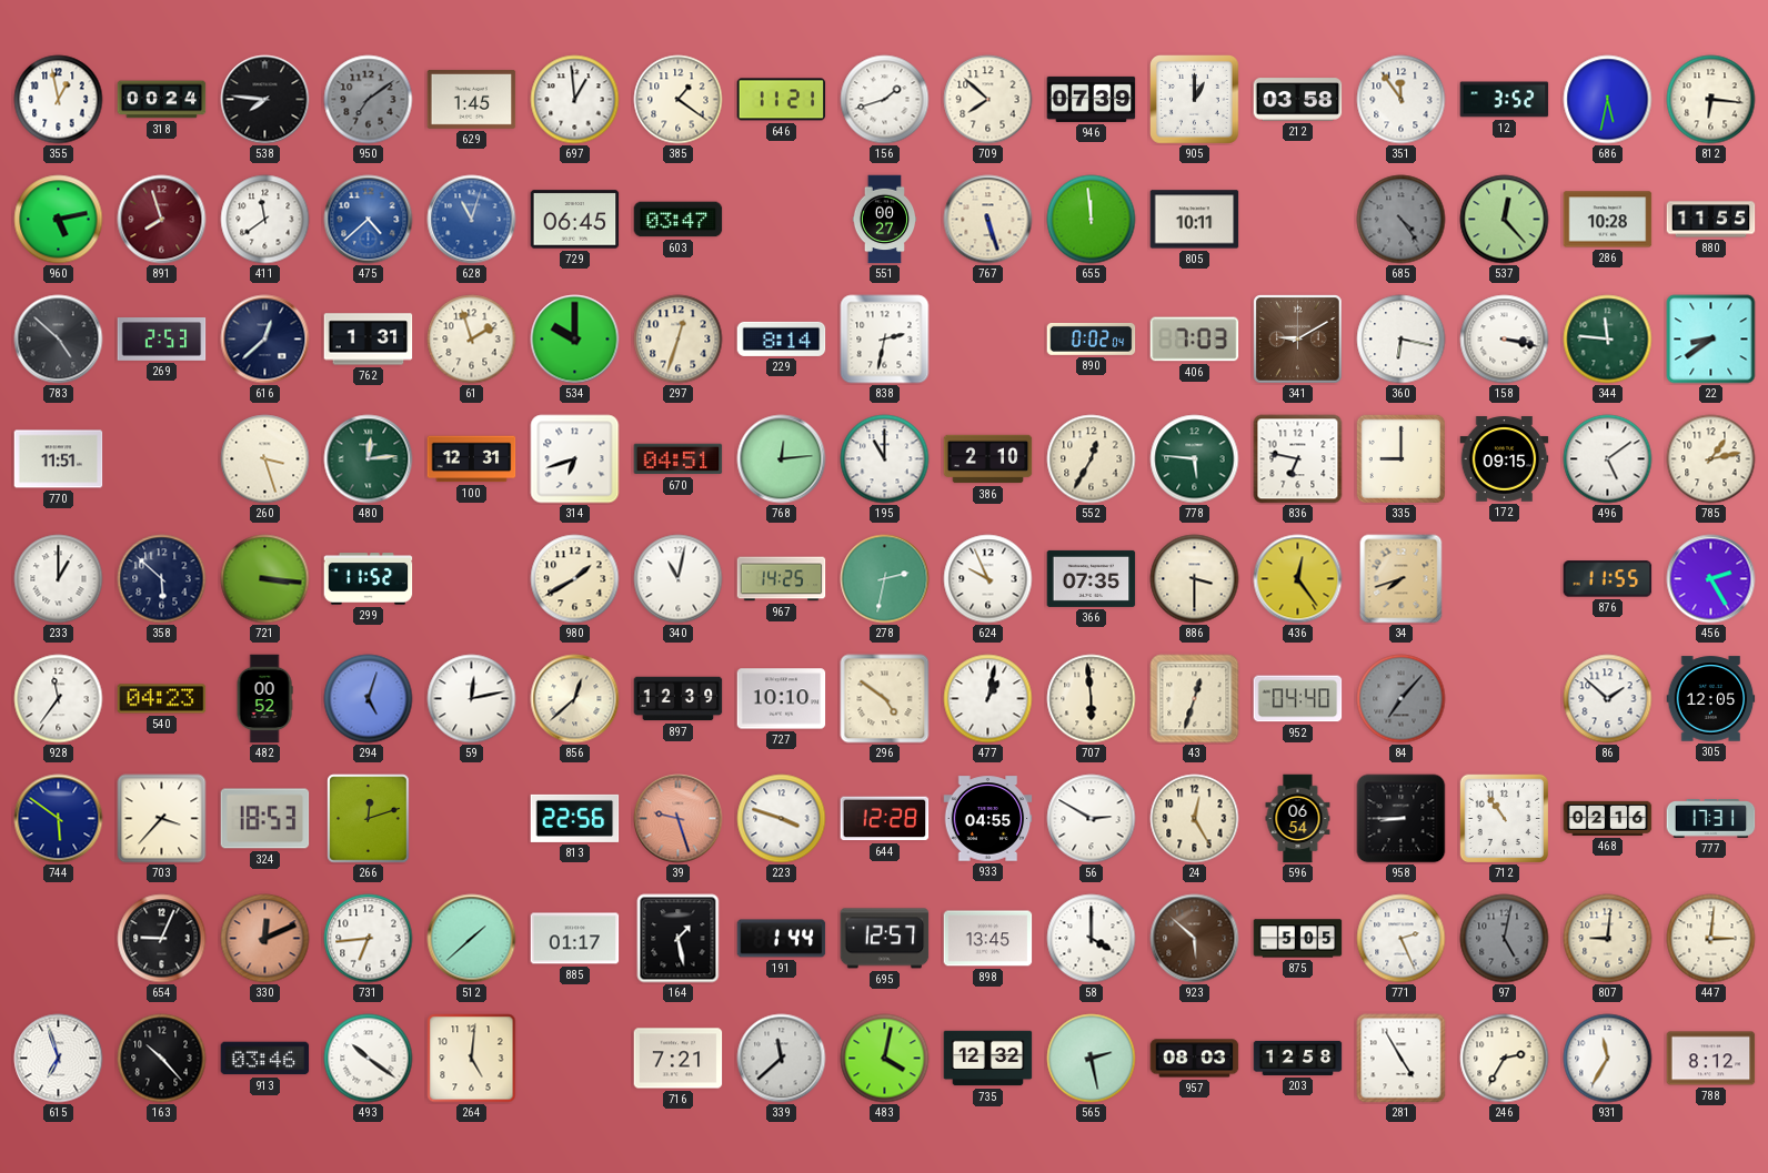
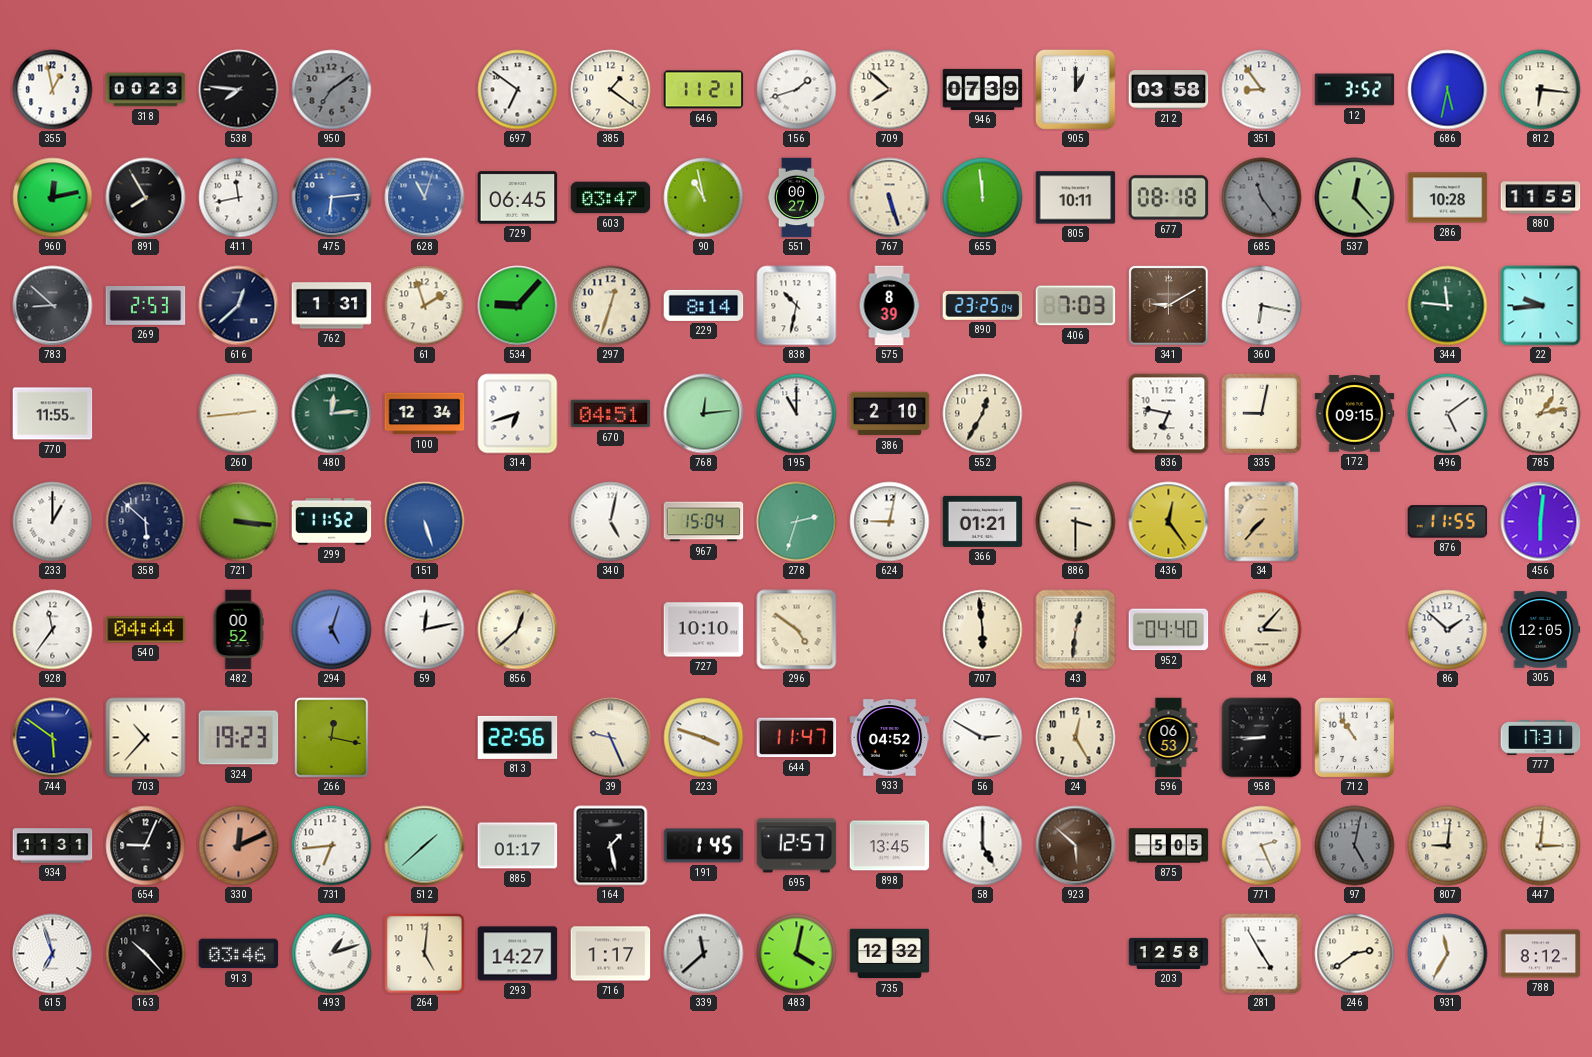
318: 00:24 -> 00:23
629: 1:45 -> none
697: 12:59 -> 6:51
351: 11:54 -> 8:54
960: 5:13 -> 12:13
891: 7:57 -> 7:55
891 dial: burgundy -> black
411: 11:39 -> 11:43
475: 4:38 -> 6:14
90: none -> 10:58
677: none -> 08:18
685: 4:24 -> 11:24
783: 4:52 -> 8:52
534: 10:00 -> 9:07
838: 2:32 -> 10:32
575: none -> 8:39
890: 0:02 -> 23:25
158: 3:17 -> none
22: 8:39 -> 9:44
770: 11:51 -> 11:55
260: 3:27 -> 2:44
100: 12:31 -> 12:34
778: 5:46 -> none
335: 9:00 -> 9:02
151: none -> 5:27
980: 1:40 -> none
340: 11:02 -> 5:02
967: 14:25 -> 15:04
278: 2:32 -> 2:33
624: 9:56 -> 9:02
366: 07:35 -> 01:21
34: 7:42 -> 7:37
456: 2:25 -> 6:01
540: 04:23 -> 04:44
897: 12:39 -> none
477: 1:02 -> none
43: 12:33 -> 12:31
84: 7:07 -> 3:07
84 dial: grey -> cream
703: 3:37 -> 10:37
324: 18:53 -> 19:23
266: 12:12 -> 12:17
39: 9:27 -> 9:26
39 dial: salmon -> cream
644: 12:28 -> 11:47
933: 04:55 -> 04:52
596: 06:54 -> 06:53
468: 02:16 -> none
934: none -> 11:31
191: 1:44 -> 1:45
58: 4:00 -> 5:00
493: 10:21 -> 1:12
293: none -> 14:27
716: 7:21 -> 1:17
565: 2:28 -> none
957: 08:03 -> none
246: 2:35 -> 2:39
